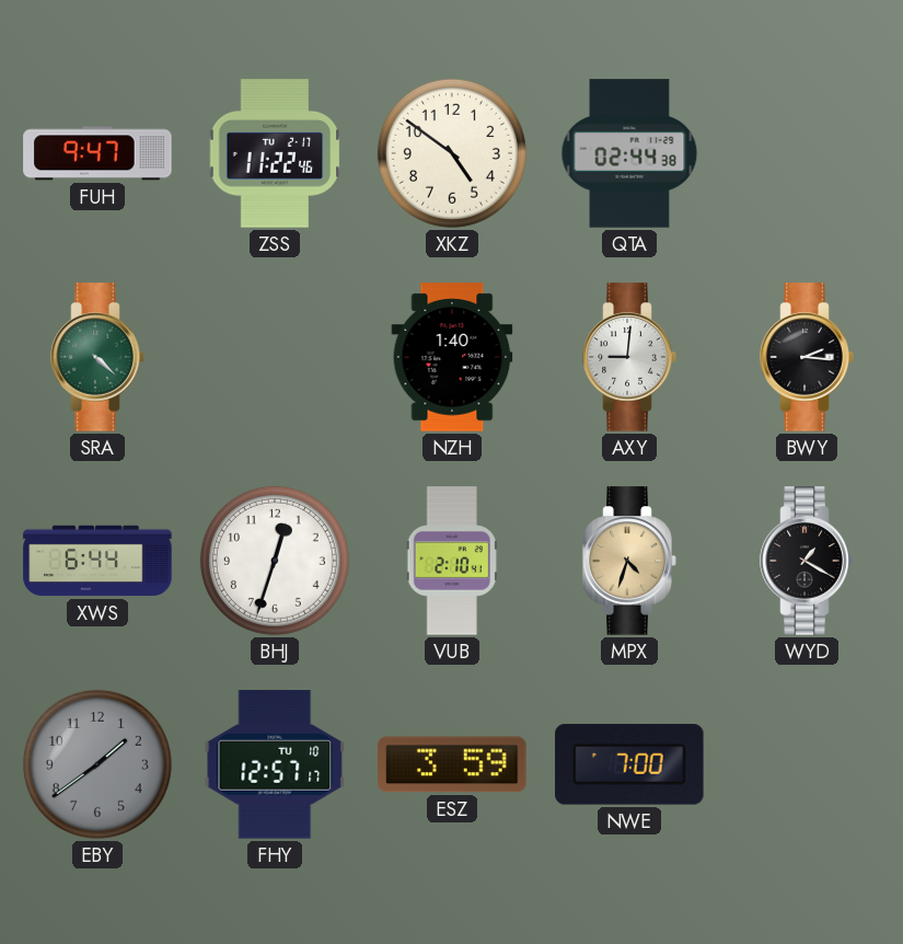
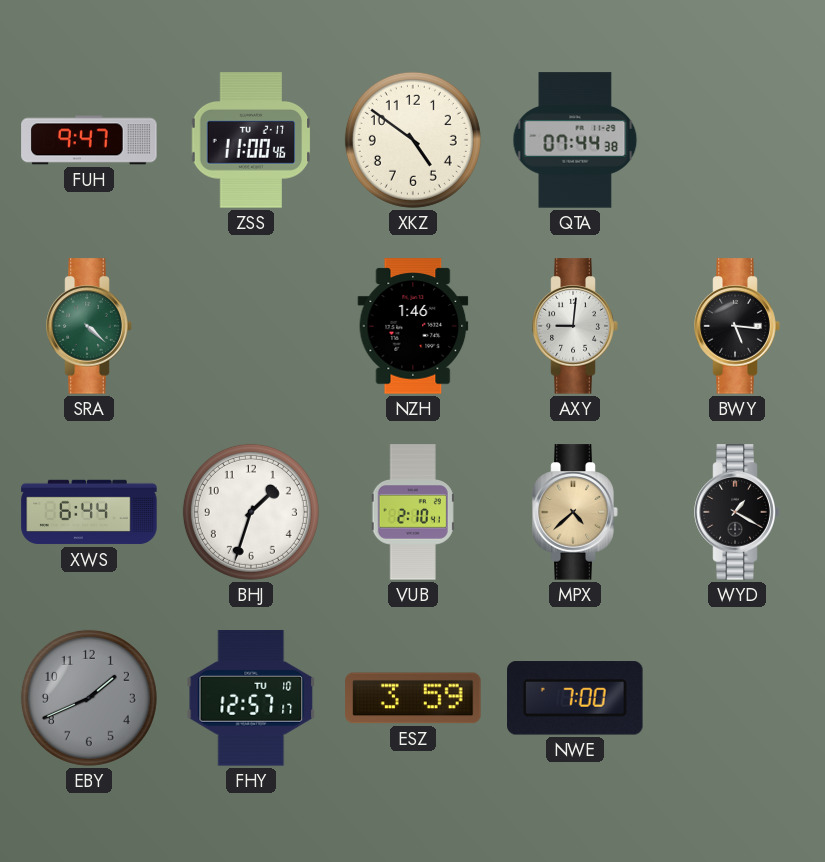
ZSS: 11:22 -> 11:00
QTA: 02:44 -> 07:44
NZH: 1:40 -> 1:46
BWY: 2:16 -> 5:16
BHJ: 12:33 -> 1:33
MPX: 4:33 -> 4:38
EBY: 1:39 -> 1:41
